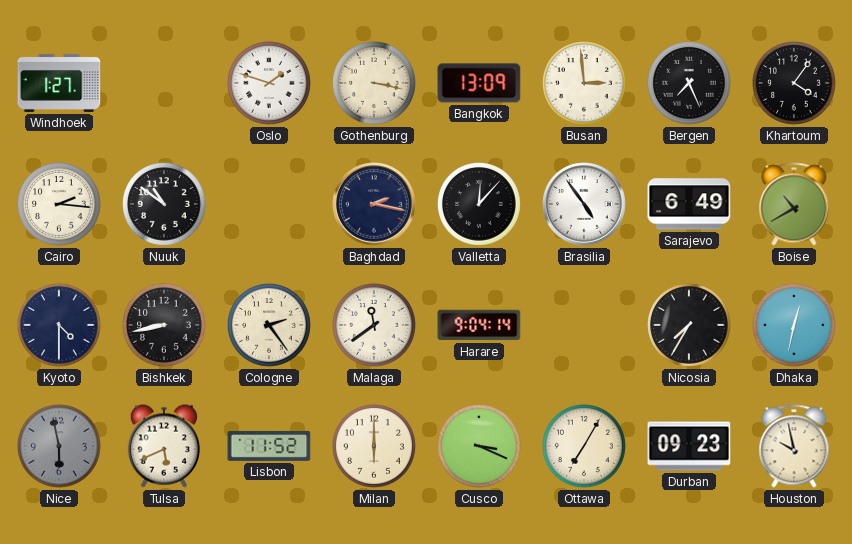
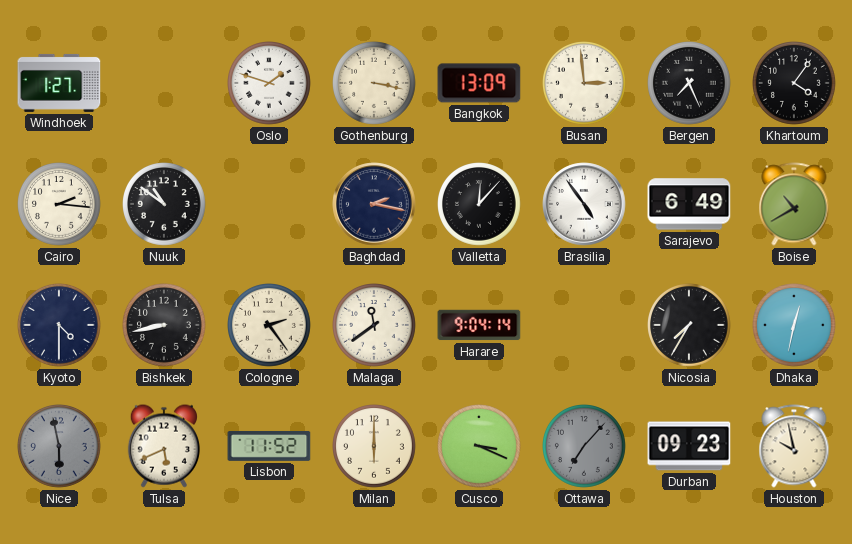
Ottawa: 7:05 -> 7:07
Ottawa dial: cream -> grey
